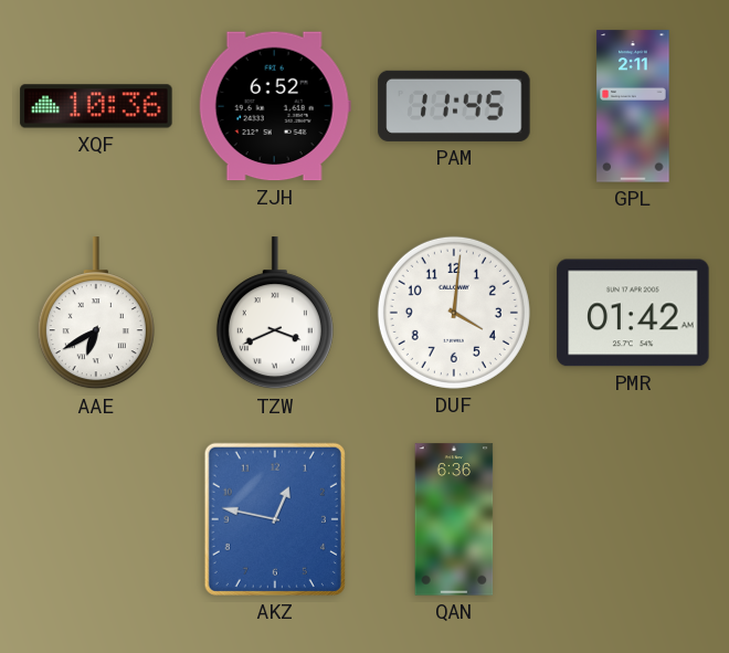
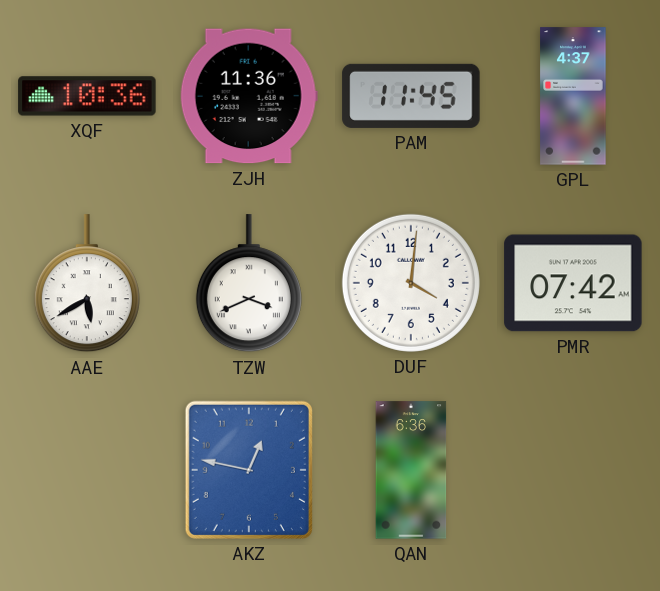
ZJH: 6:52 -> 11:36
GPL: 2:11 -> 4:37
AAE: 6:40 -> 5:40
PMR: 01:42 -> 07:42
